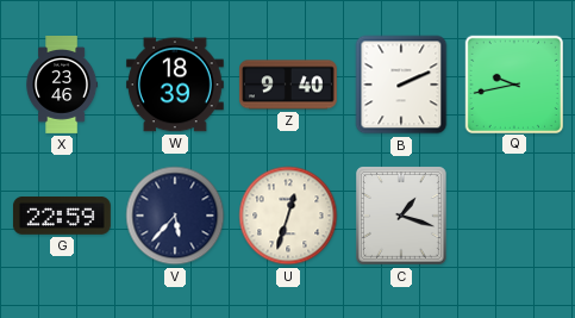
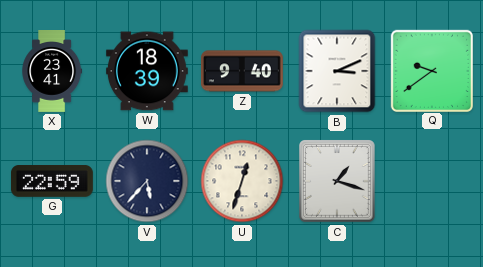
X: 23:46 -> 23:41
B: 2:11 -> 3:11
Q: 9:43 -> 9:39
